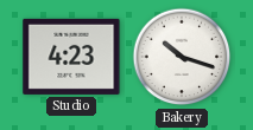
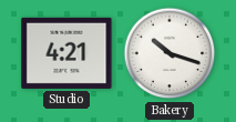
Studio: 4:23 -> 4:21
